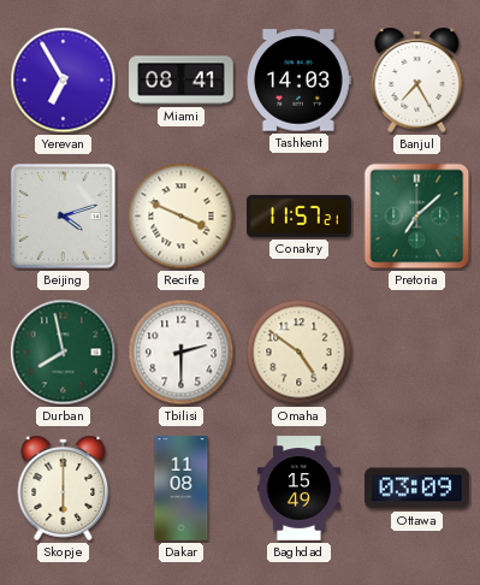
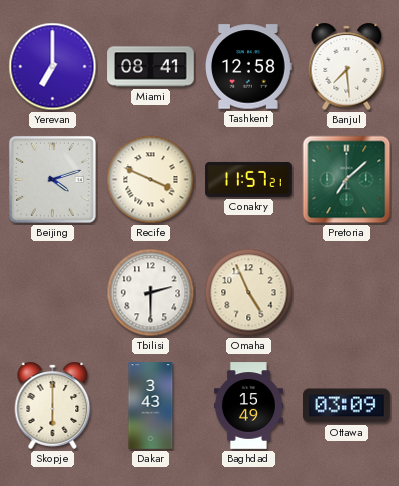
Yerevan: 6:55 -> 7:00
Tashkent: 14:03 -> 12:58
Banjul: 7:25 -> 7:29
Durban: 7:58 -> none
Omaha: 4:51 -> 4:56
Dakar: 11:08 -> 3:43
